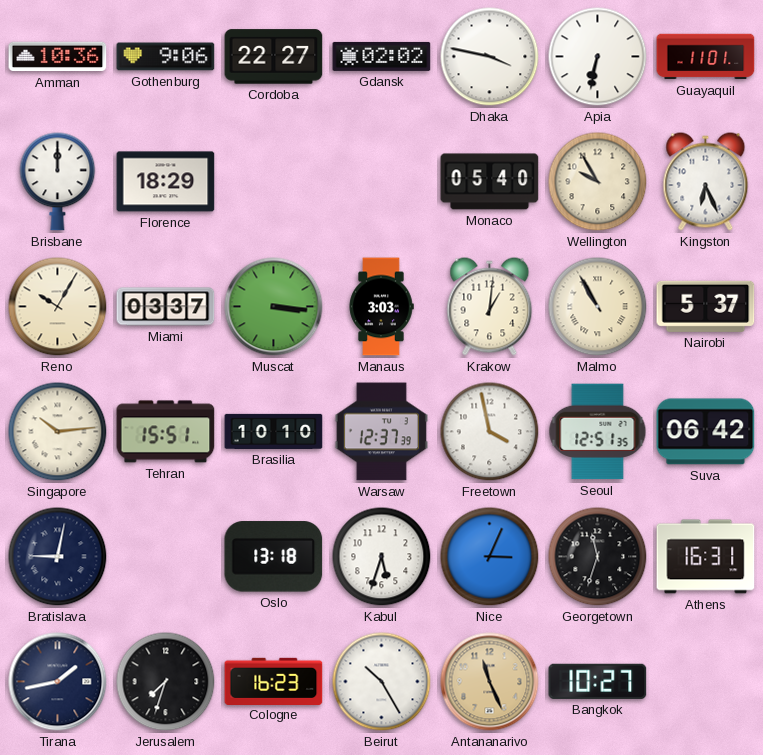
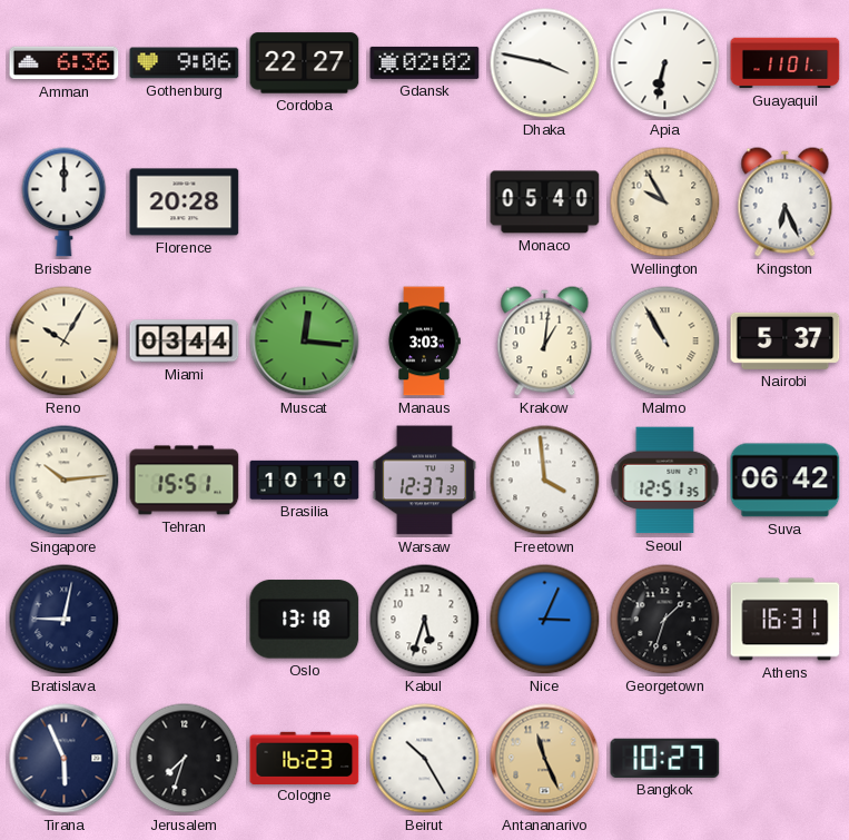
Amman: 10:36 -> 6:36
Florence: 18:29 -> 20:28
Miami: 03:37 -> 03:44
Muscat: 3:16 -> 12:16
Freetown: 3:58 -> 3:59
Georgetown: 11:33 -> 1:33
Tirana: 1:43 -> 5:56
